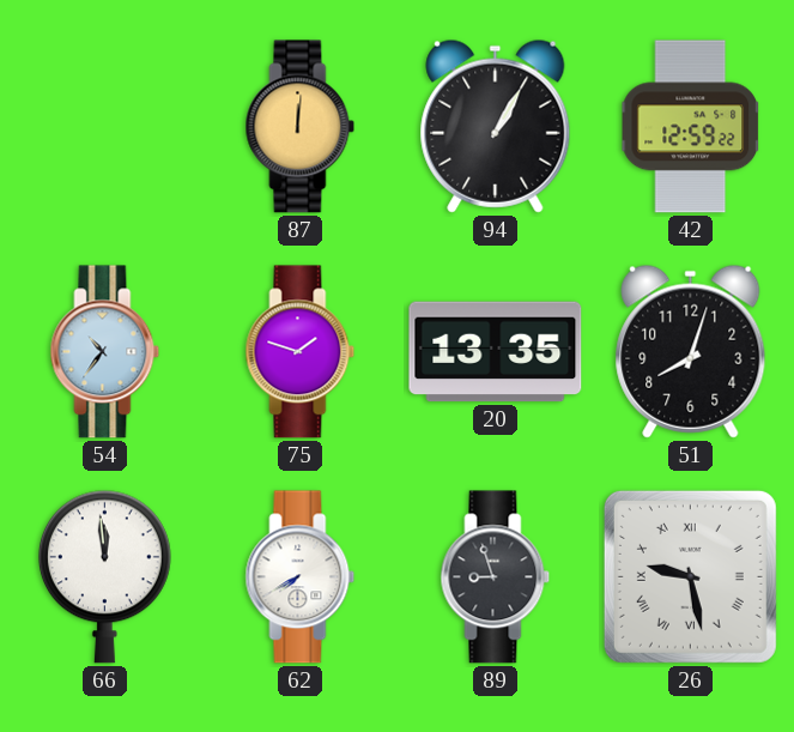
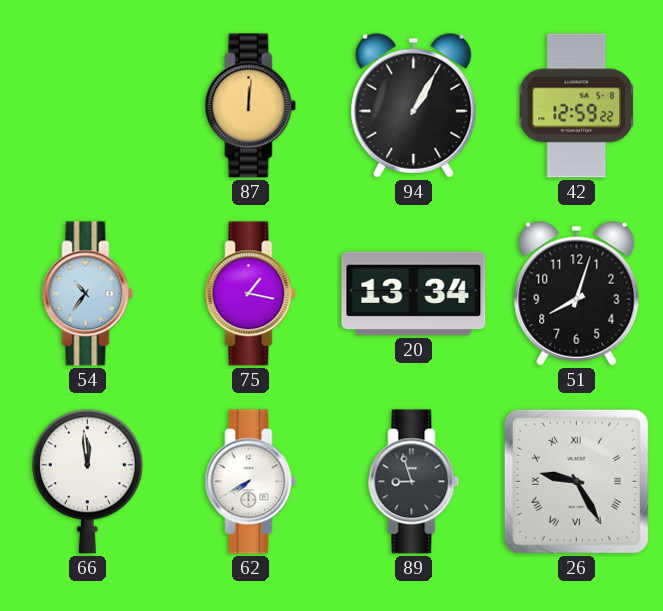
75: 1:48 -> 1:17
20: 13:35 -> 13:34
26: 9:28 -> 9:25
